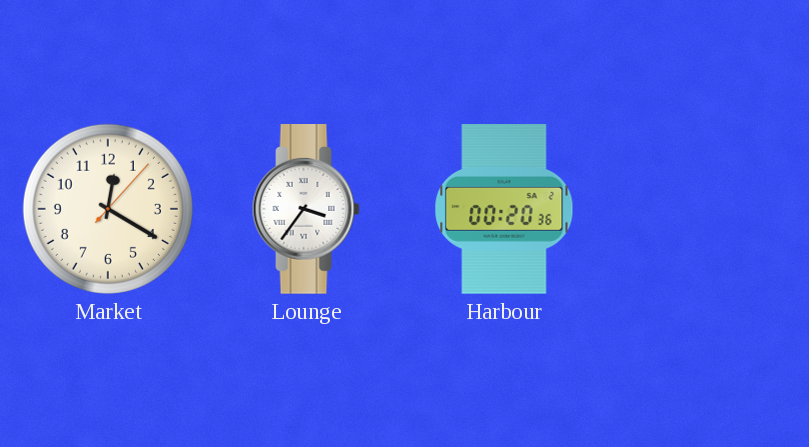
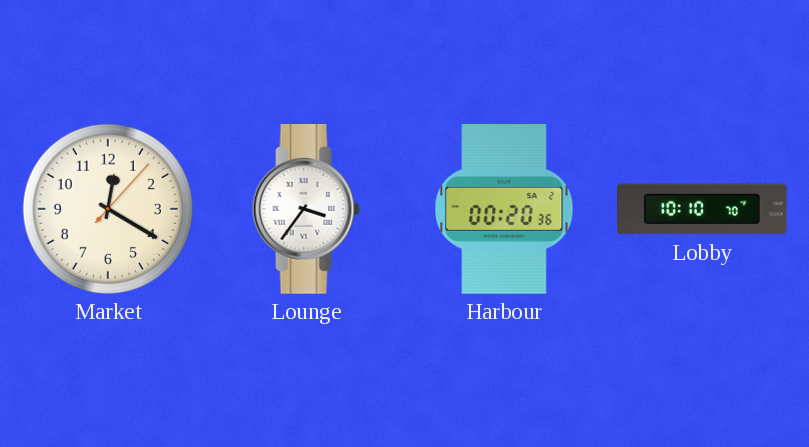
Lobby: none -> 10:10
